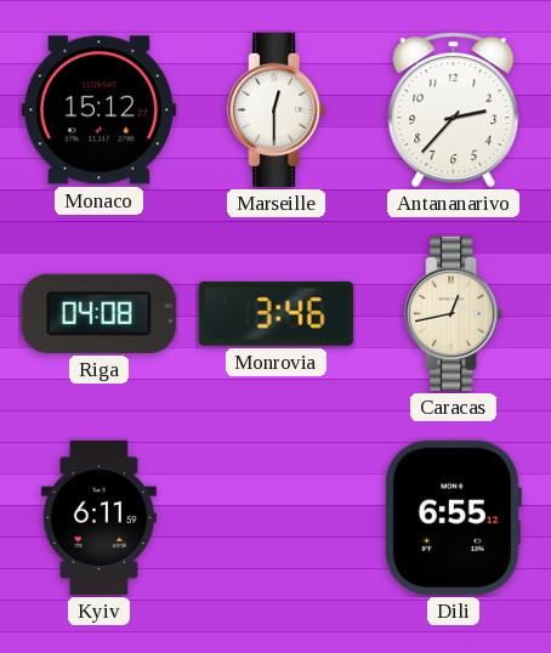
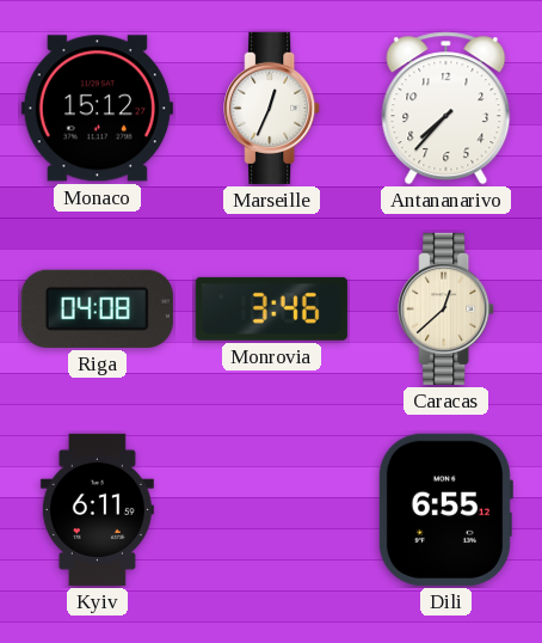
Marseille: 12:30 -> 12:34
Antananarivo: 2:37 -> 7:37
Caracas: 12:43 -> 12:38
